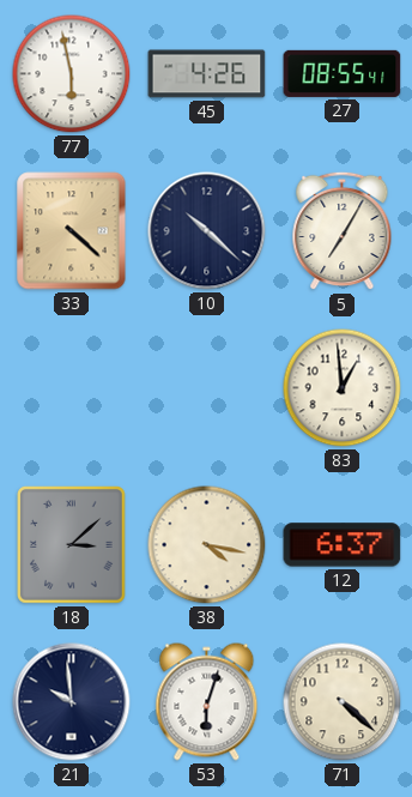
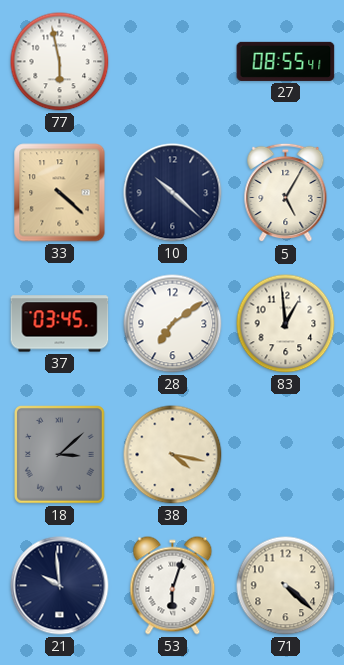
45: 4:26 -> none
5: 7:05 -> 5:05
37: none -> 03:45
28: none -> 7:09
12: 6:37 -> none
